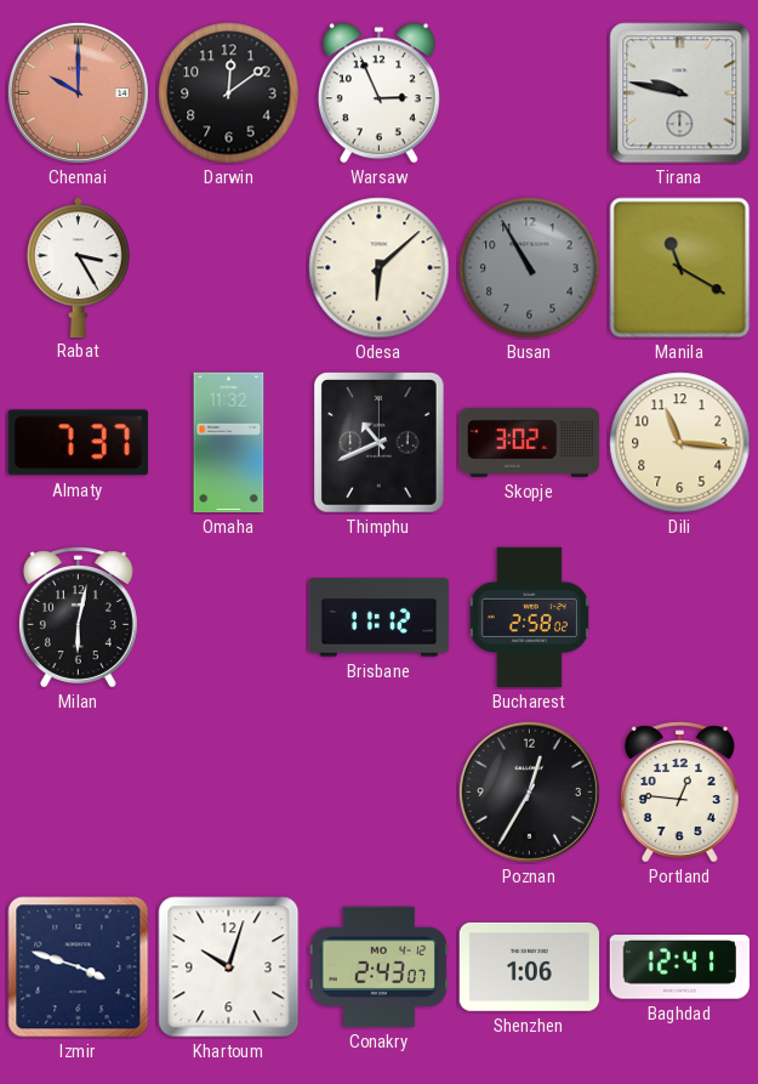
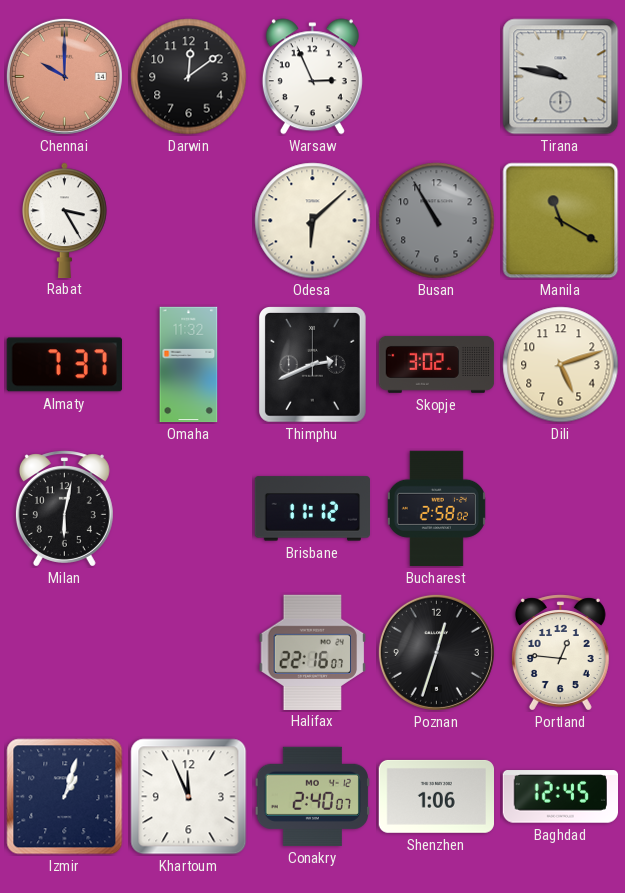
Thimphu: 10:41 -> 2:41
Dili: 11:16 -> 5:12
Halifax: none -> 22:16
Poznan: 12:35 -> 12:33
Izmir: 3:48 -> 1:03
Khartoum: 10:03 -> 11:56
Conakry: 2:43 -> 2:40
Baghdad: 12:41 -> 12:45
